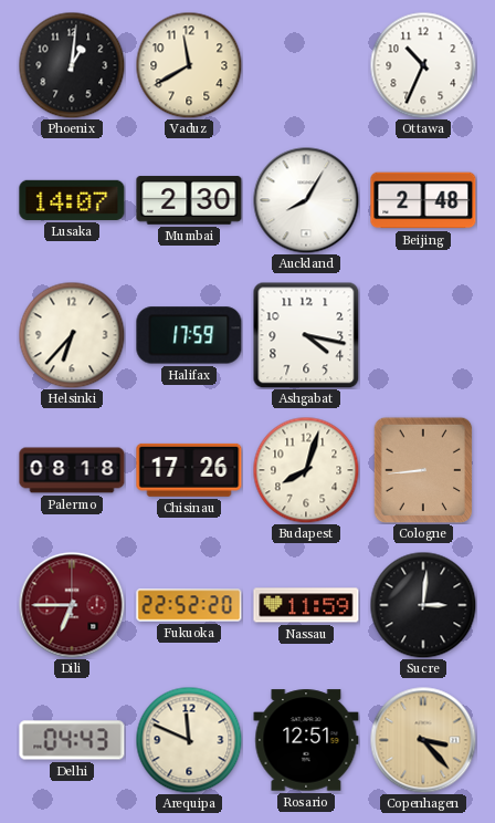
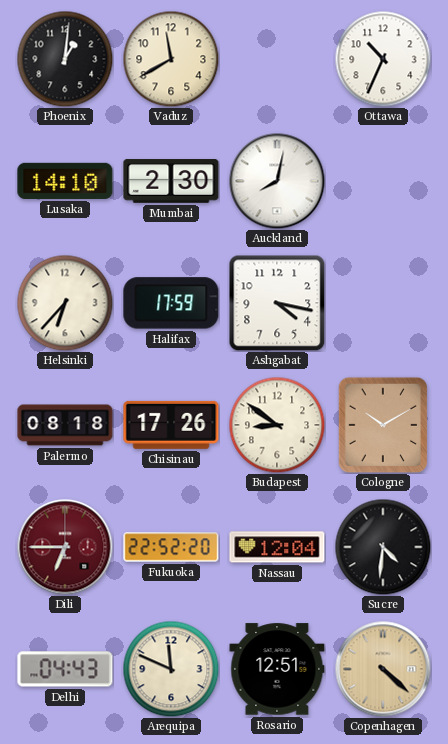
Lusaka: 14:07 -> 14:10
Auckland: 8:05 -> 8:02
Beijing: 2:48 -> none
Budapest: 8:03 -> 8:51
Cologne: 8:44 -> 10:10
Nassau: 11:59 -> 12:04
Sucre: 3:01 -> 4:31
Copenhagen: 3:23 -> 4:22
